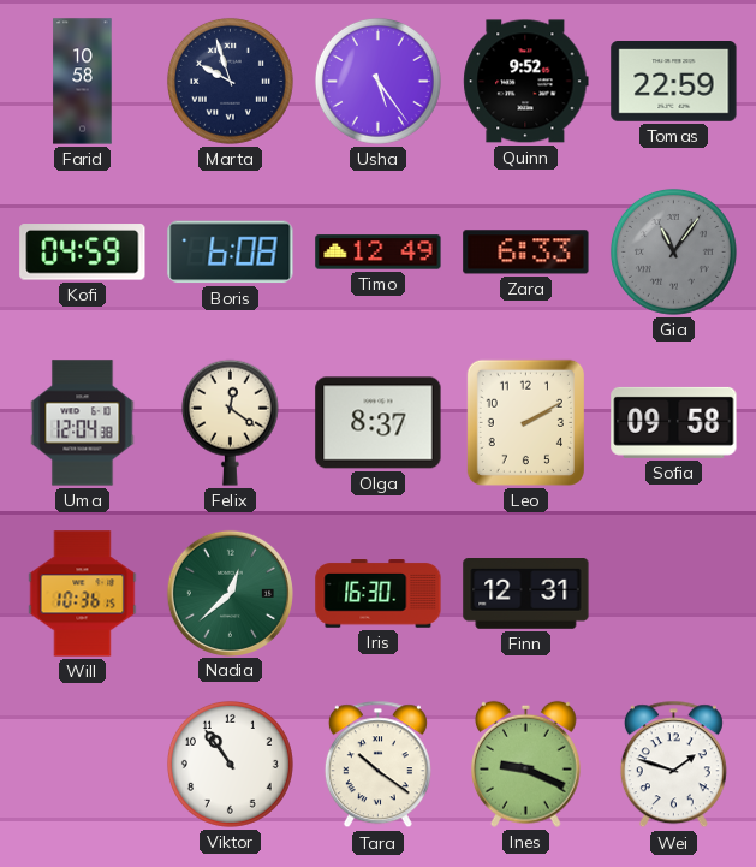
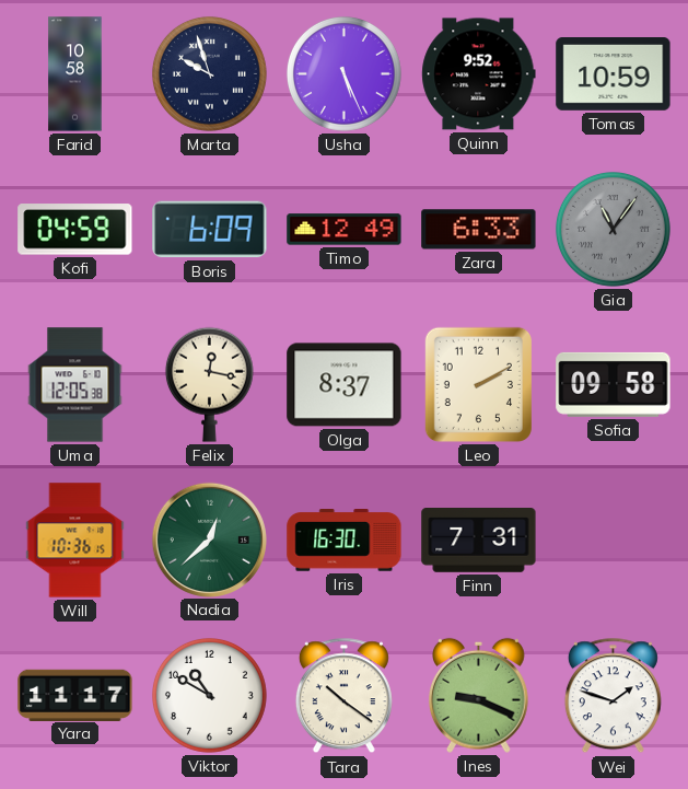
Usha: 5:24 -> 5:26
Tomas: 22:59 -> 10:59
Boris: 6:08 -> 6:09
Uma: 12:04 -> 12:05
Felix: 12:21 -> 12:17
Finn: 12:31 -> 7:31
Yara: none -> 11:17
Viktor: 10:54 -> 10:50
